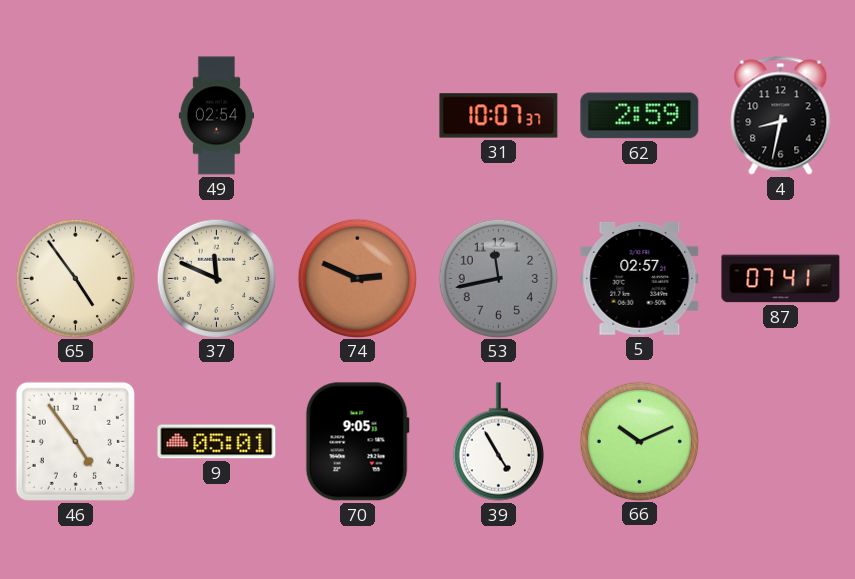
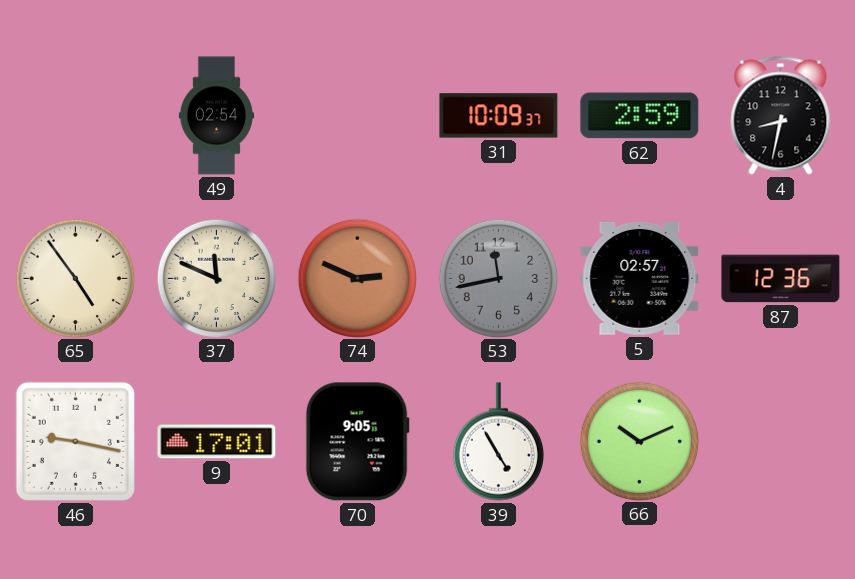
31: 10:07 -> 10:09
87: 07:41 -> 12:36
46: 4:54 -> 9:17
9: 05:01 -> 17:01
